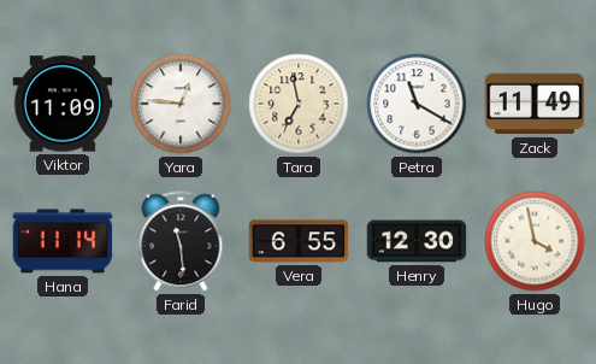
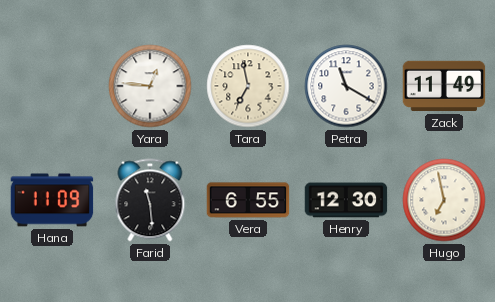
Viktor: 11:09 -> none
Hana: 11:14 -> 11:09
Hugo: 3:58 -> 6:58
